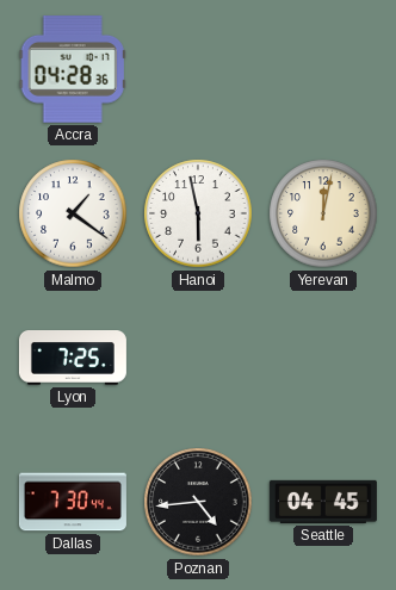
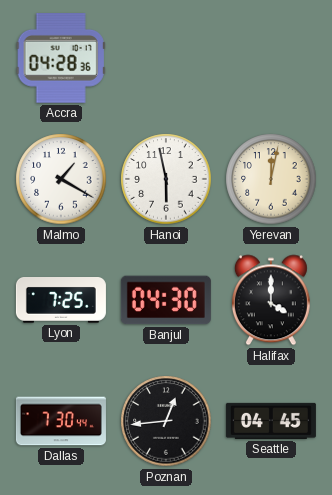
Malmo: 1:21 -> 1:20
Banjul: none -> 04:30
Halifax: none -> 4:00
Poznan: 4:44 -> 12:44
